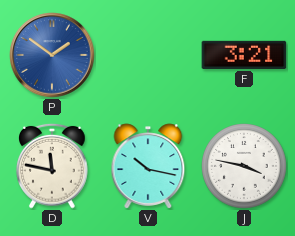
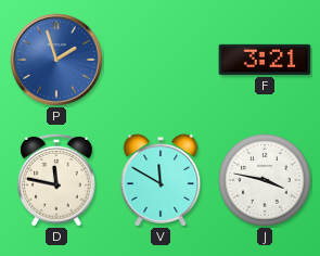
P: 1:51 -> 1:57
V: 10:17 -> 11:50
